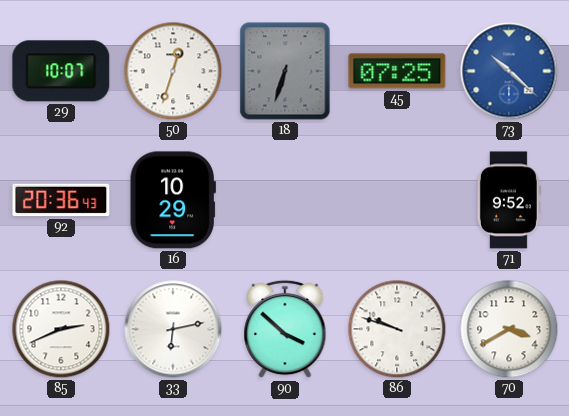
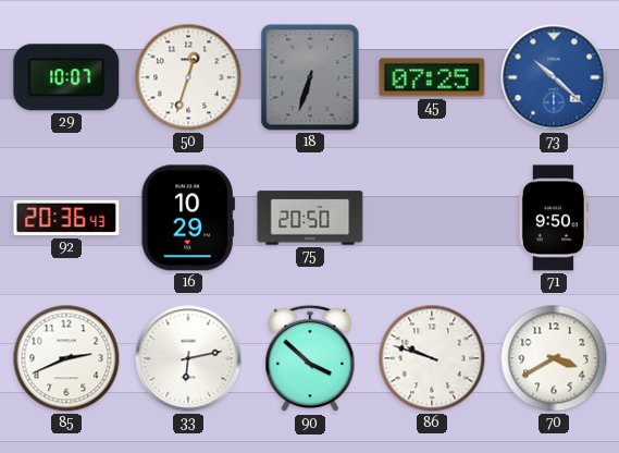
75: none -> 20:50
71: 9:52 -> 9:50
